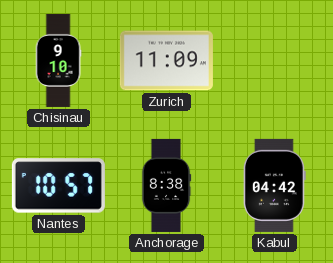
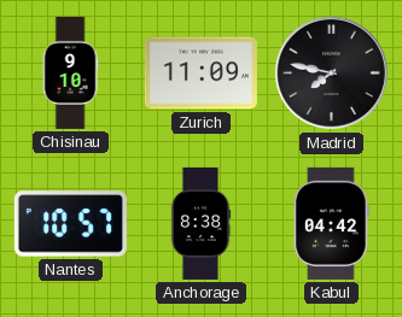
Madrid: none -> 7:47
